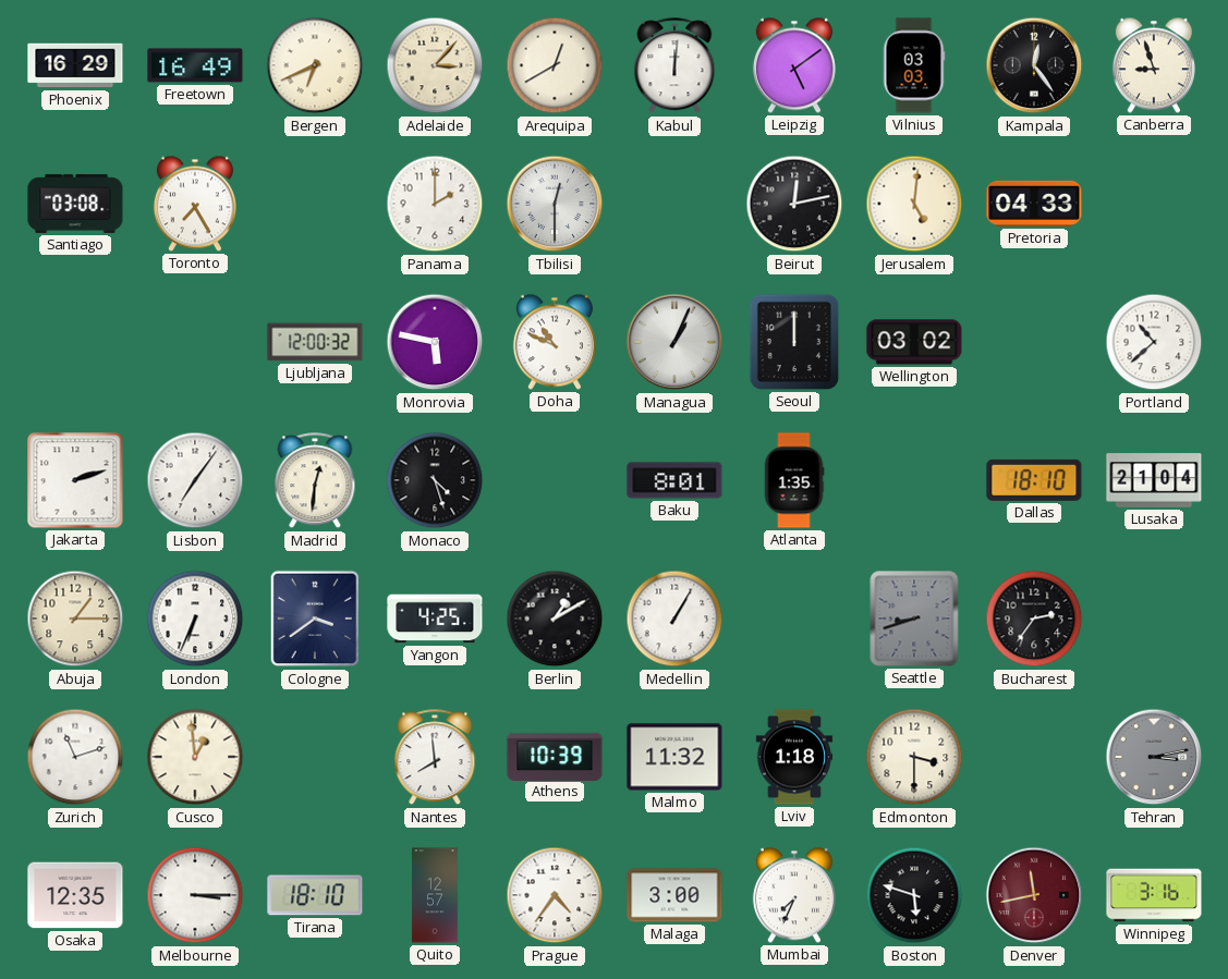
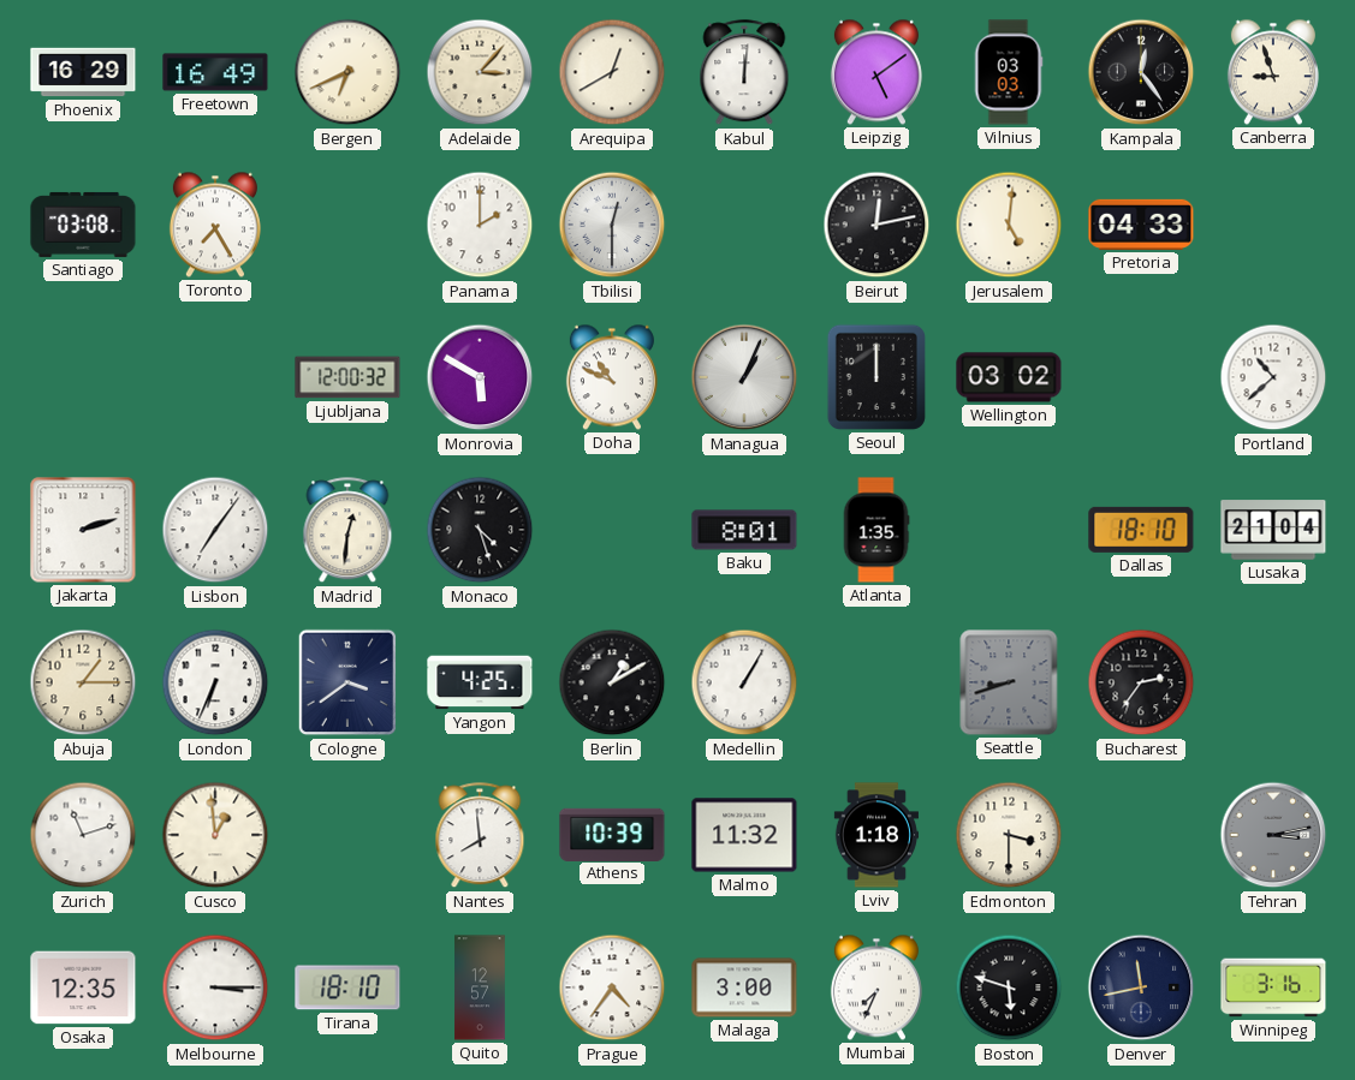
Monrovia: 5:47 -> 5:50
Denver dial: burgundy -> navy
